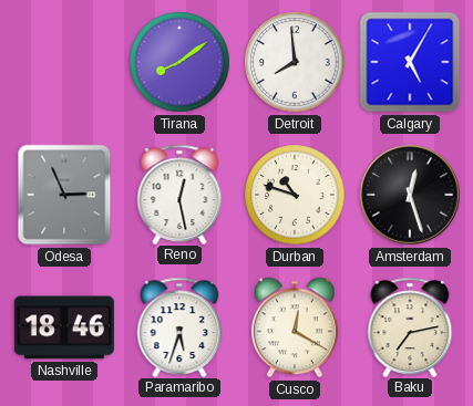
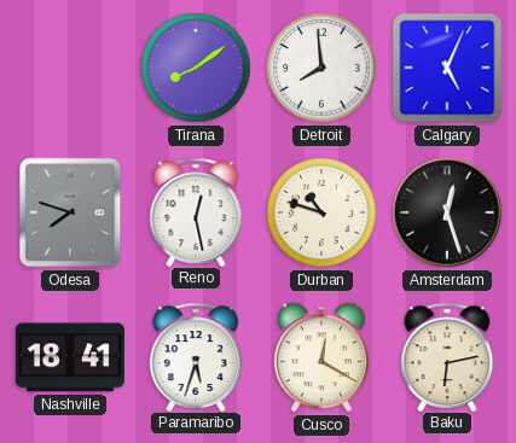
Calgary: 5:05 -> 5:04
Odesa: 2:56 -> 7:48
Nashville: 18:46 -> 18:41
Baku: 7:13 -> 6:13
